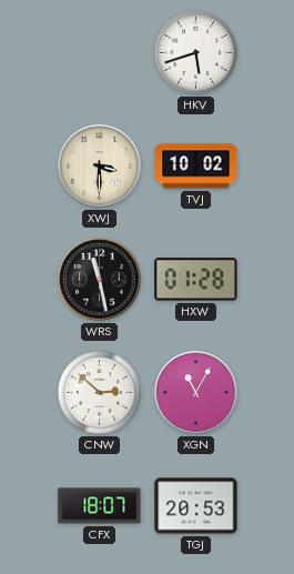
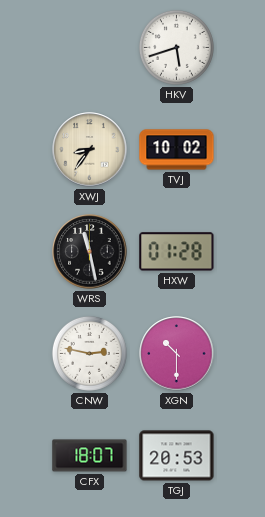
XWJ: 3:30 -> 8:36
CNW: 2:52 -> 2:47
XGN: 11:05 -> 10:30
